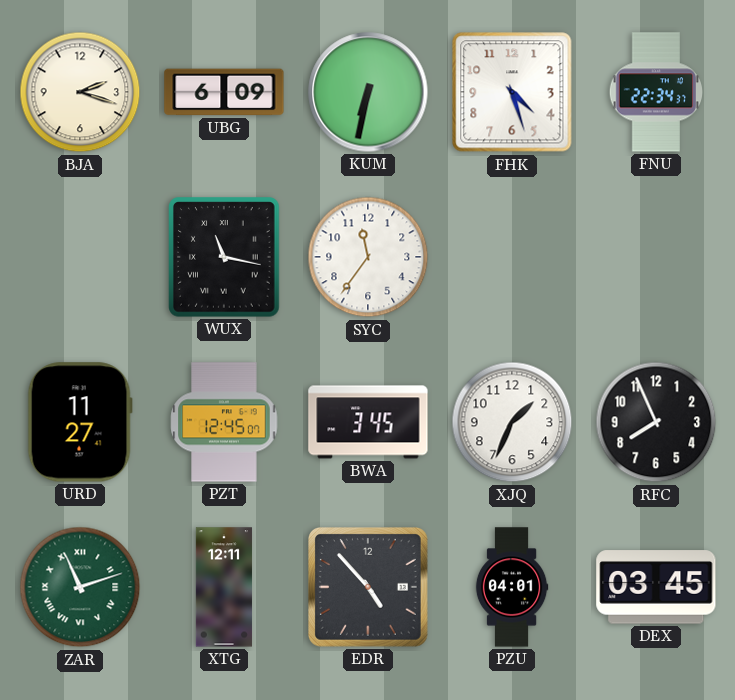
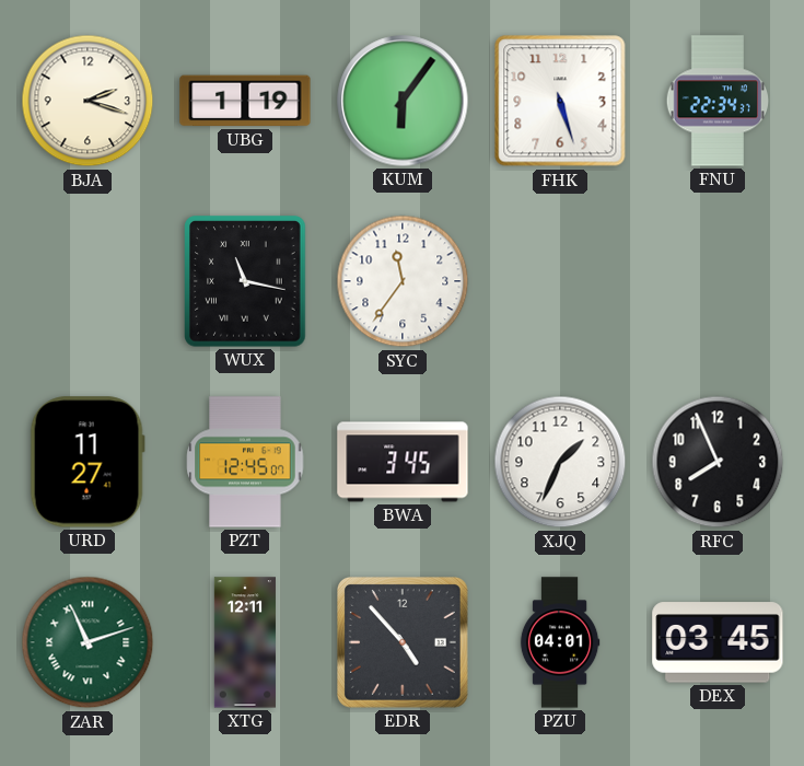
UBG: 6:09 -> 1:19
KUM: 6:32 -> 6:06
FHK: 4:27 -> 5:27
